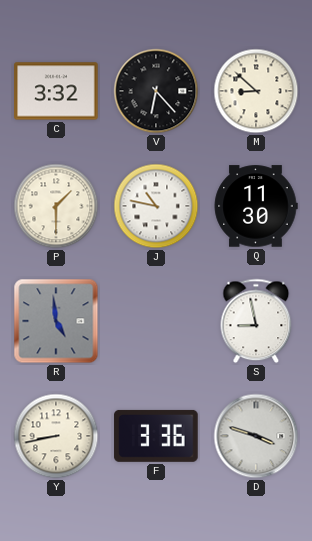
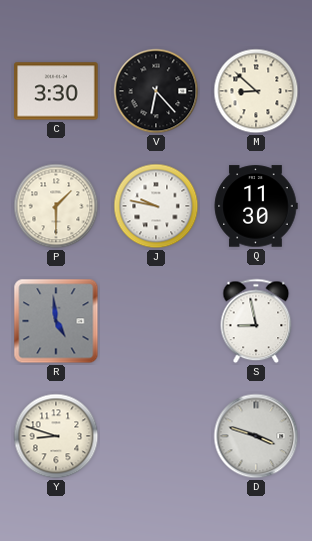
C: 3:32 -> 3:30
J: 10:47 -> 9:47
Y: 8:43 -> 8:48
F: 3:36 -> none
